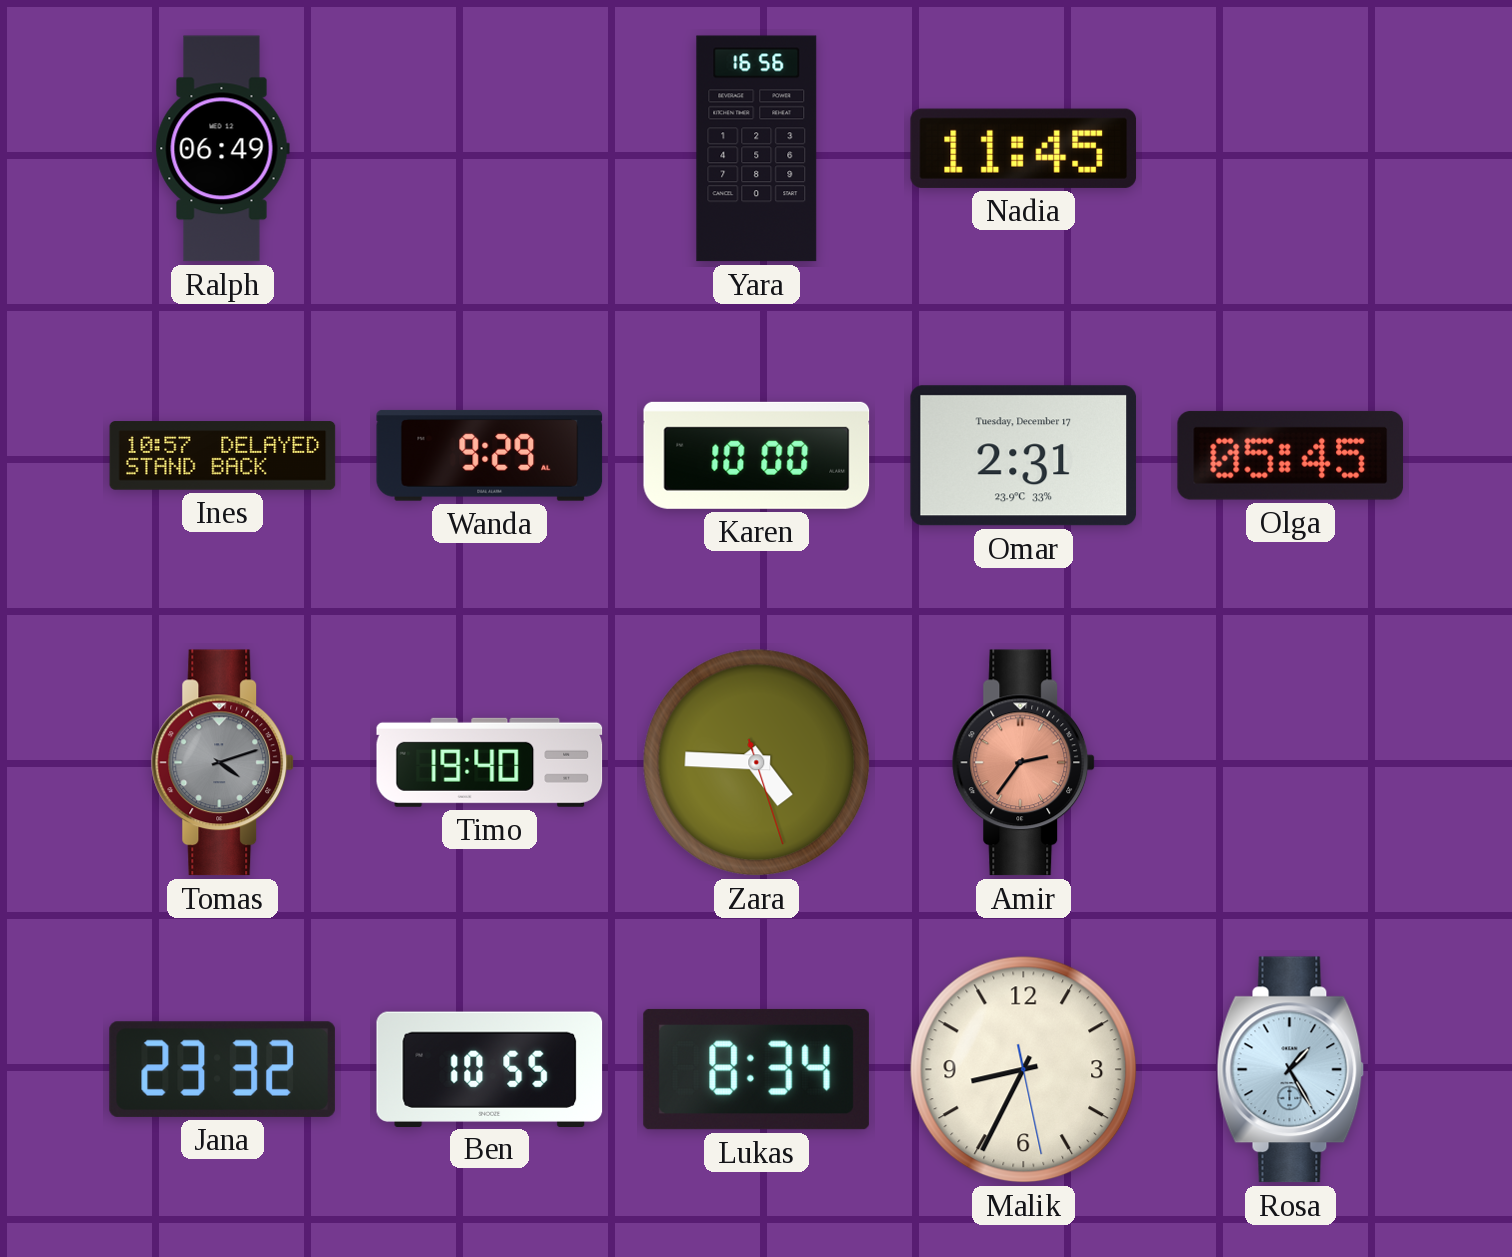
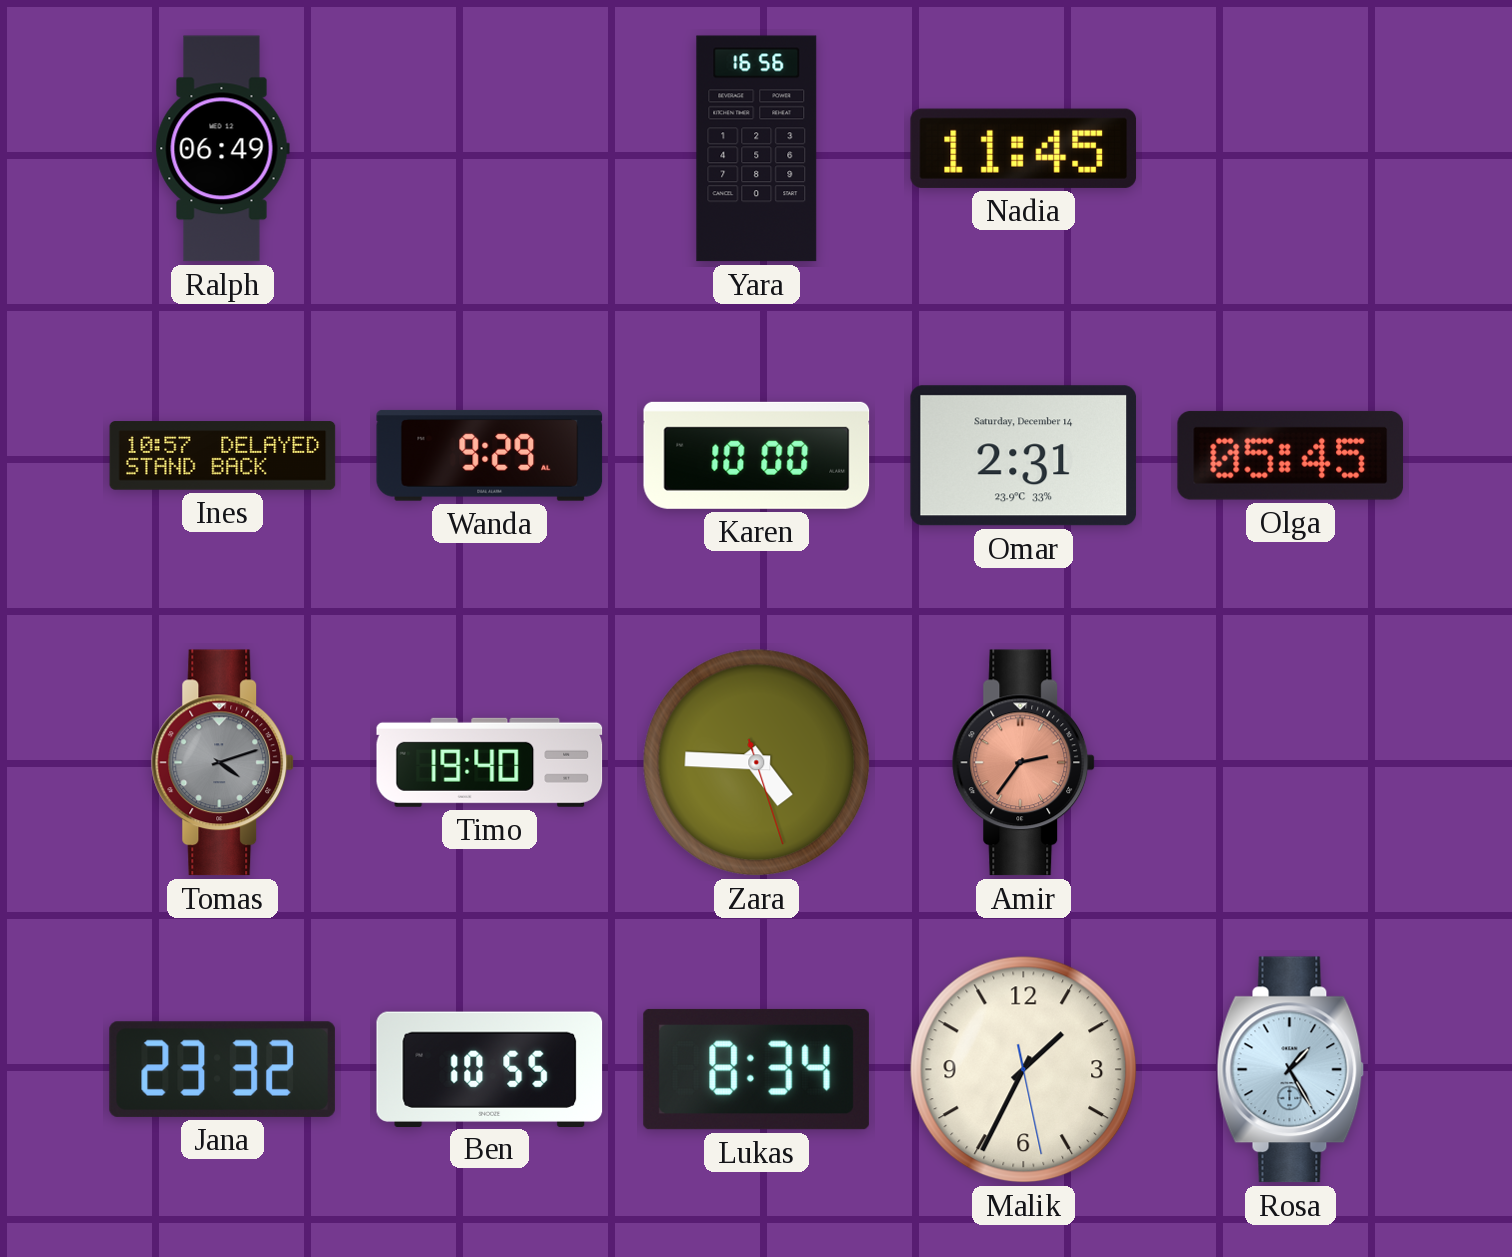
Omar date: Tuesday, December 17 -> Saturday, December 14
Malik: 8:34 -> 1:34
